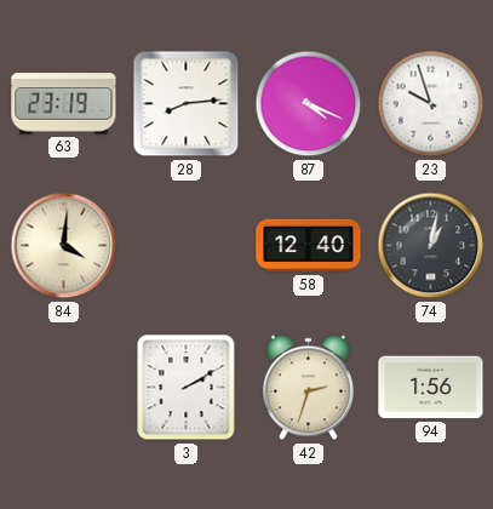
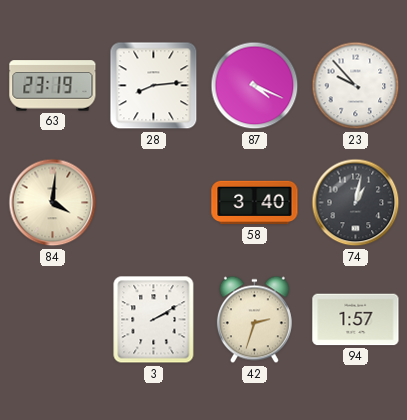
23: 9:57 -> 9:53
58: 12:40 -> 3:40
94: 1:56 -> 1:57
